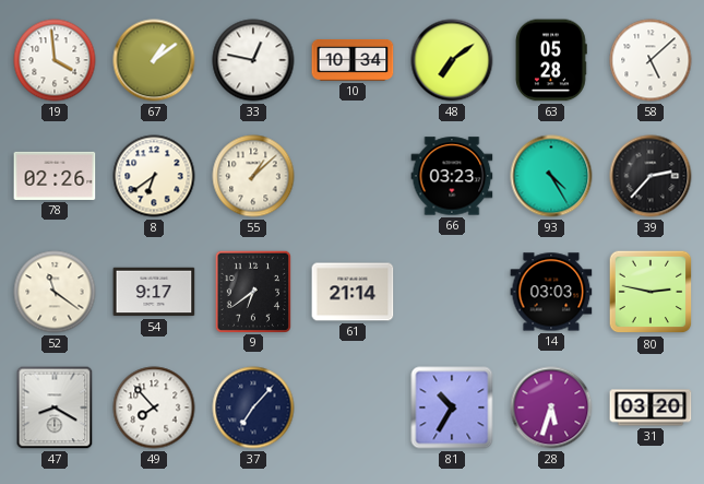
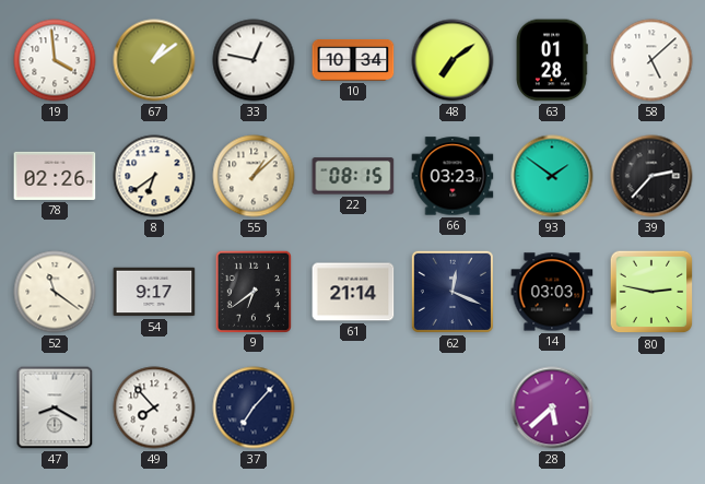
63: 05:28 -> 01:28
22: none -> 08:15
93: 4:25 -> 1:51
62: none -> 12:19
81: 10:35 -> none
28: 5:33 -> 5:38
31: 03:20 -> none
